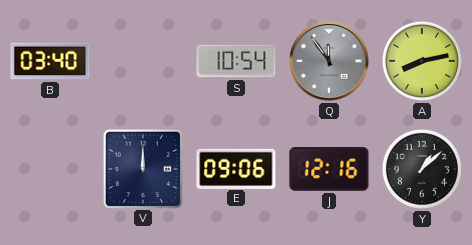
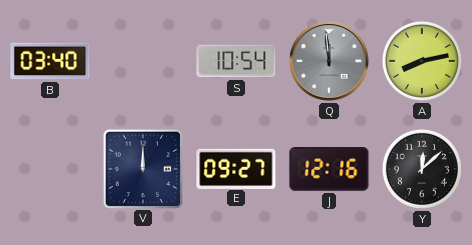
Q: 11:54 -> 11:59
E: 09:06 -> 09:27
Y: 1:08 -> 12:08
